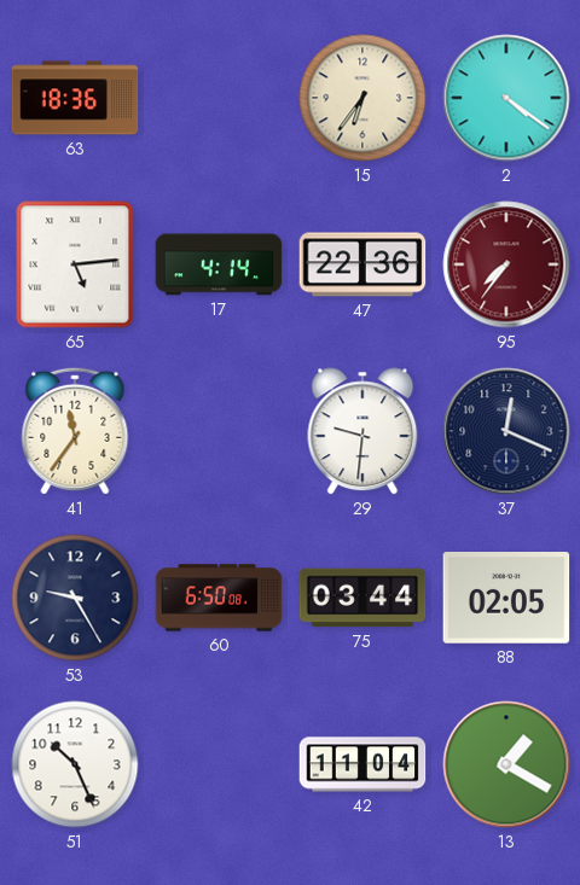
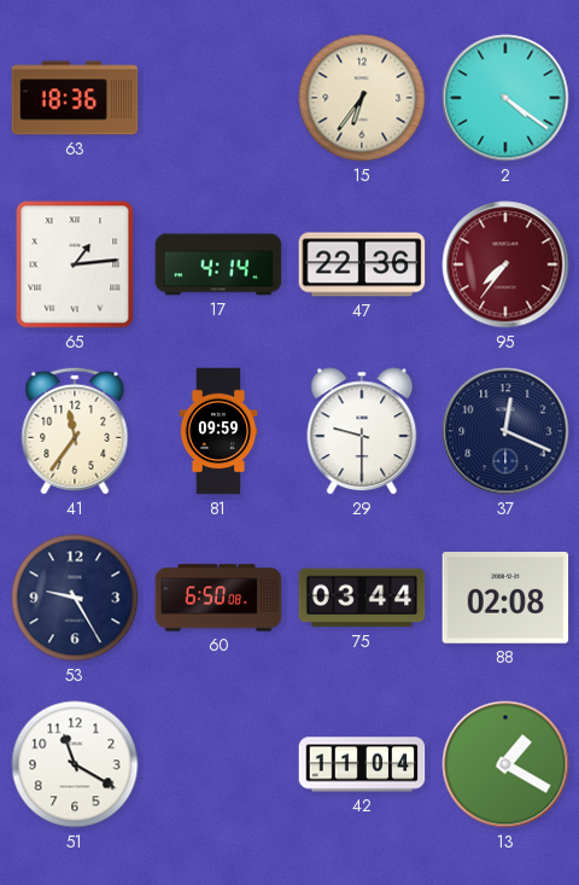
65: 5:14 -> 1:14
81: none -> 09:59
29: 9:31 -> 9:30
88: 02:05 -> 02:08
51: 10:26 -> 11:20
